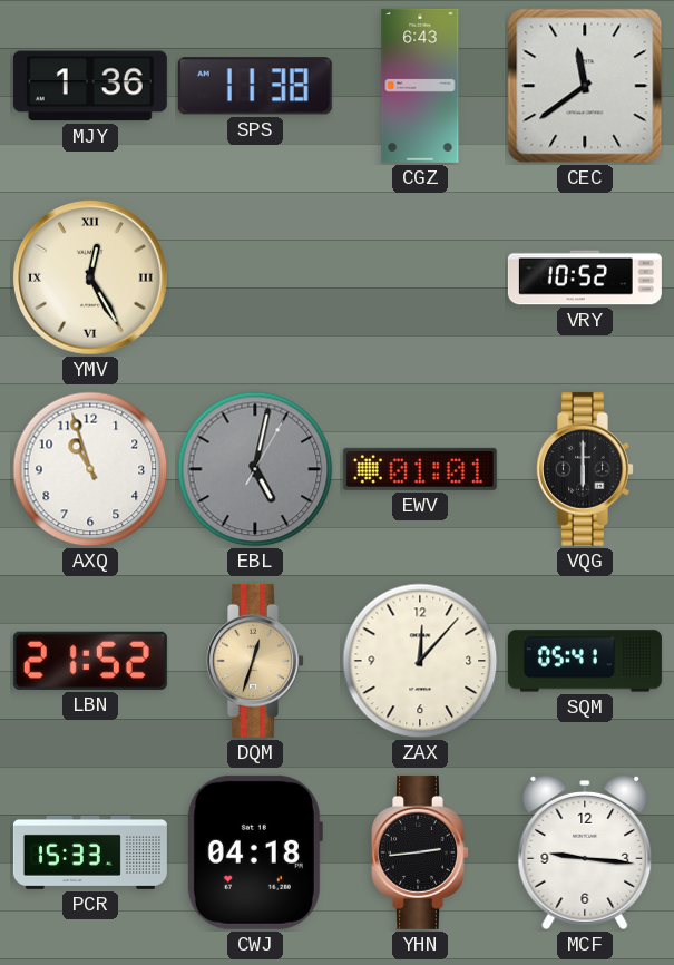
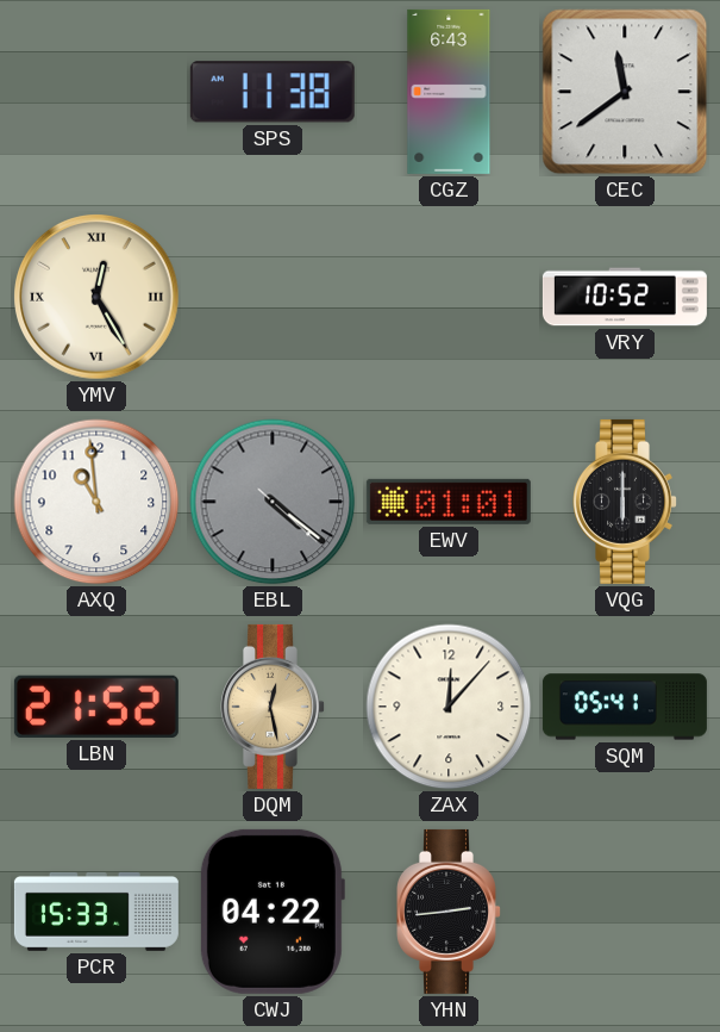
MJY: 1:36 -> none
AXQ: 10:57 -> 10:59
EBL: 5:02 -> 4:21
DQM: 12:33 -> 12:28
CWJ: 04:18 -> 04:22
MCF: 9:16 -> none
